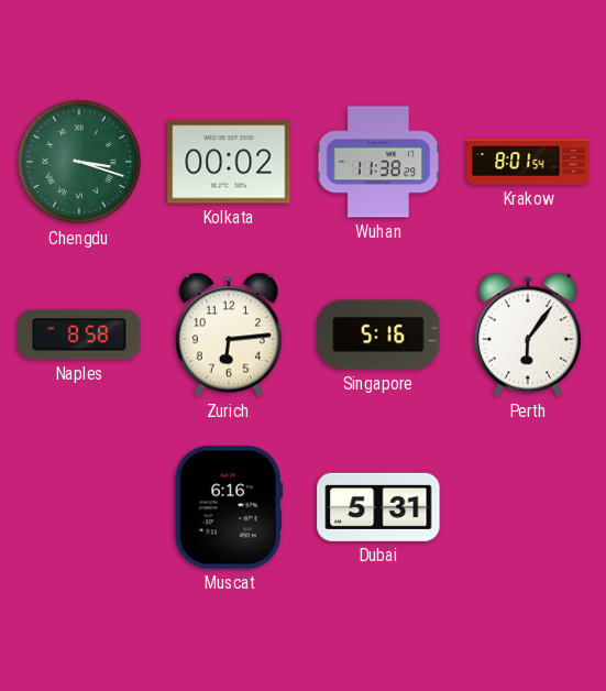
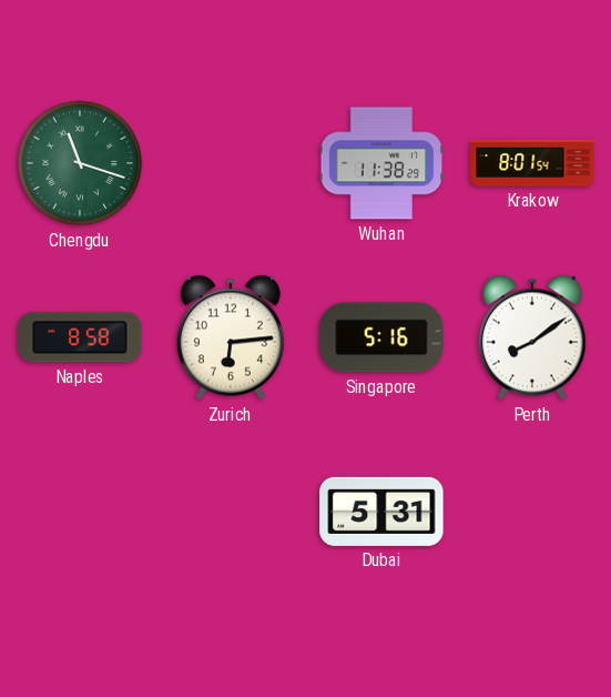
Chengdu: 3:18 -> 11:18
Kolkata: 00:02 -> none
Perth: 6:06 -> 8:09
Muscat: 6:16 -> none
